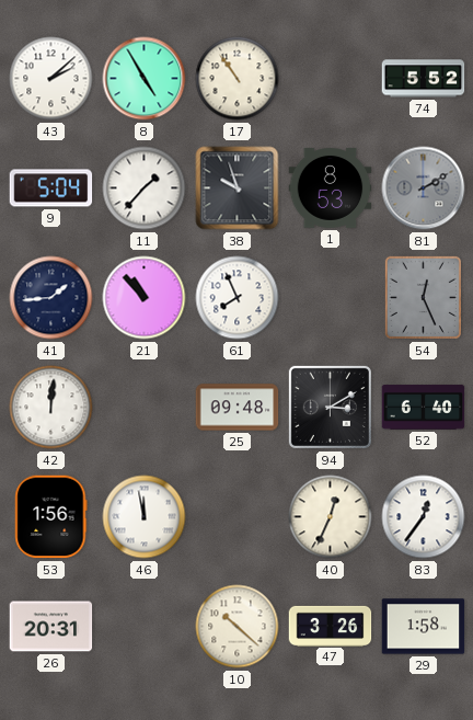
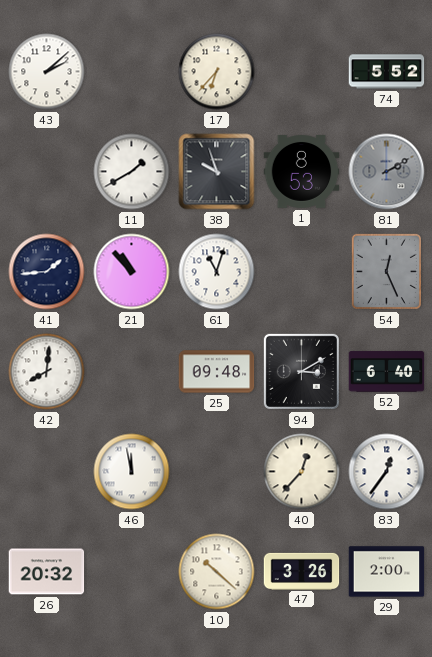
8: 4:55 -> none
17: 10:54 -> 6:37
9: 5:04 -> none
11: 1:37 -> 1:40
61: 7:56 -> 11:03
42: 12:01 -> 8:01
53: 1:56 -> none
40: 12:34 -> 12:37
26: 20:31 -> 20:32
29: 1:58 -> 2:00
